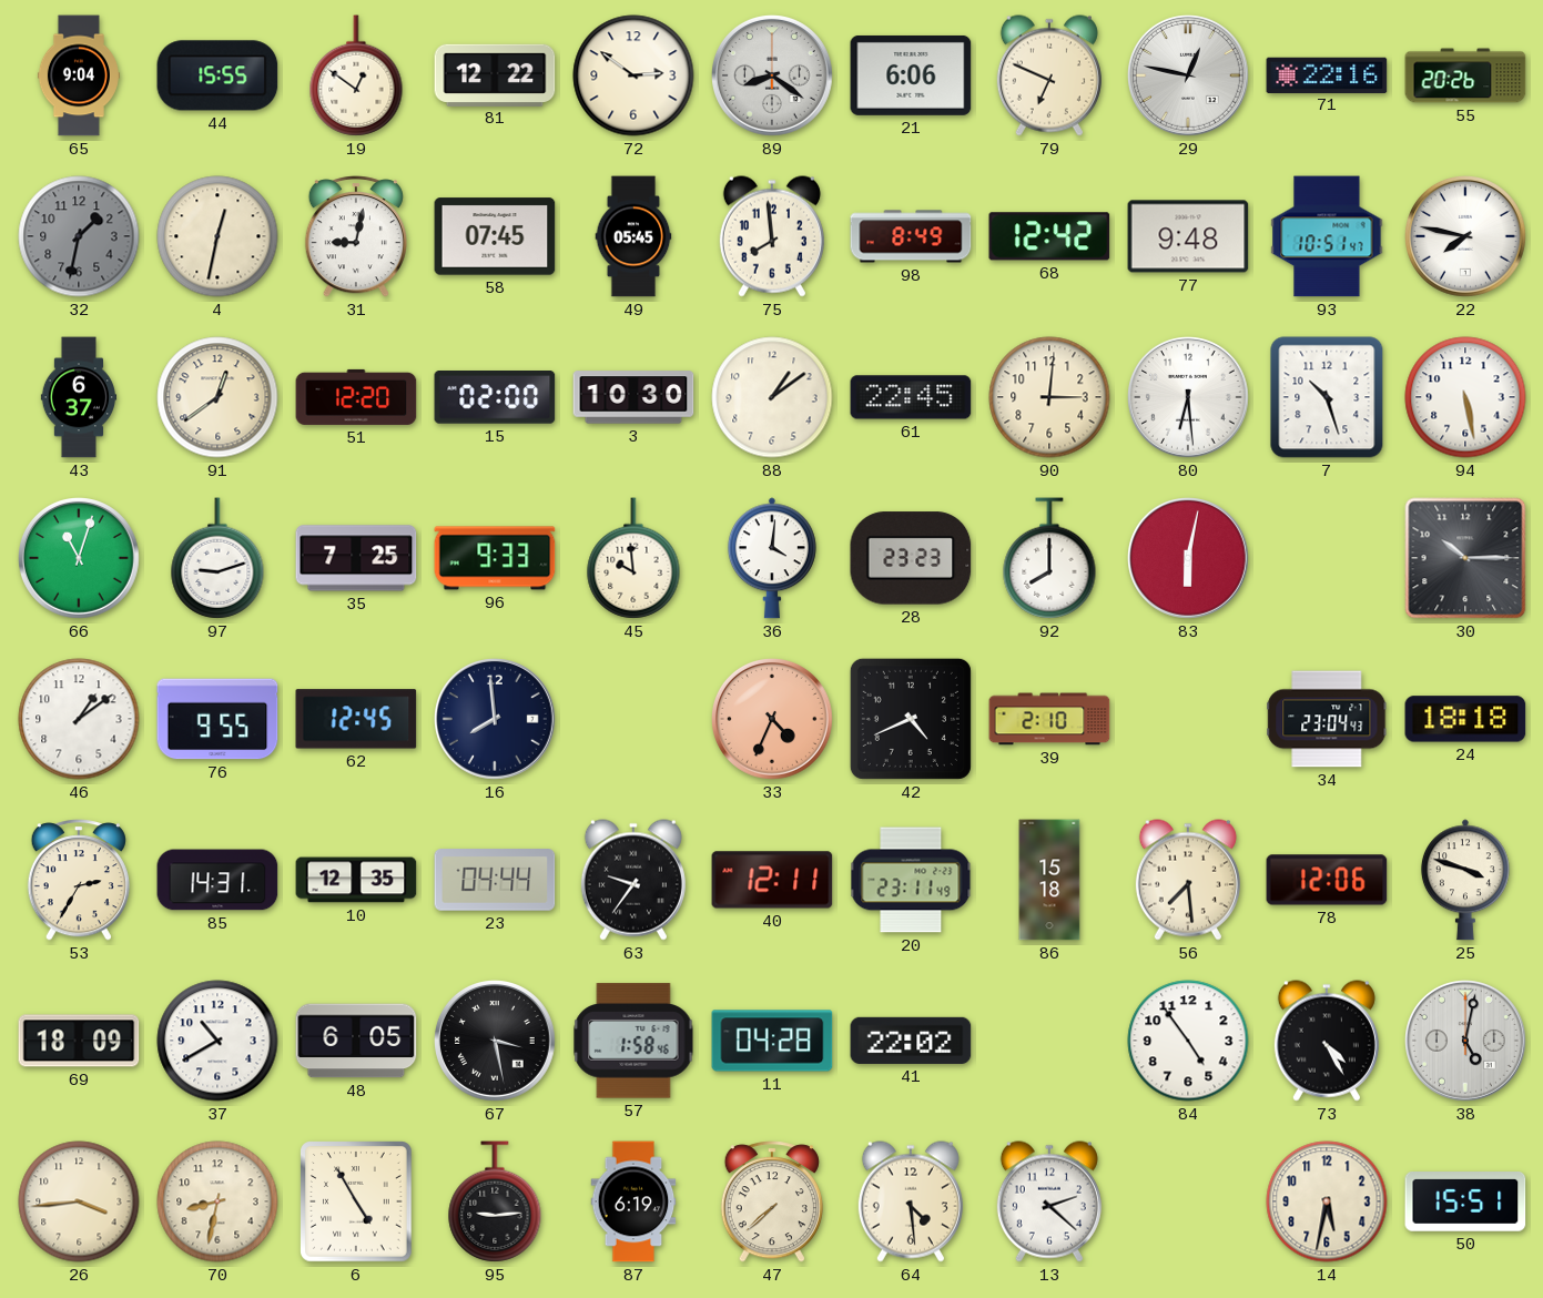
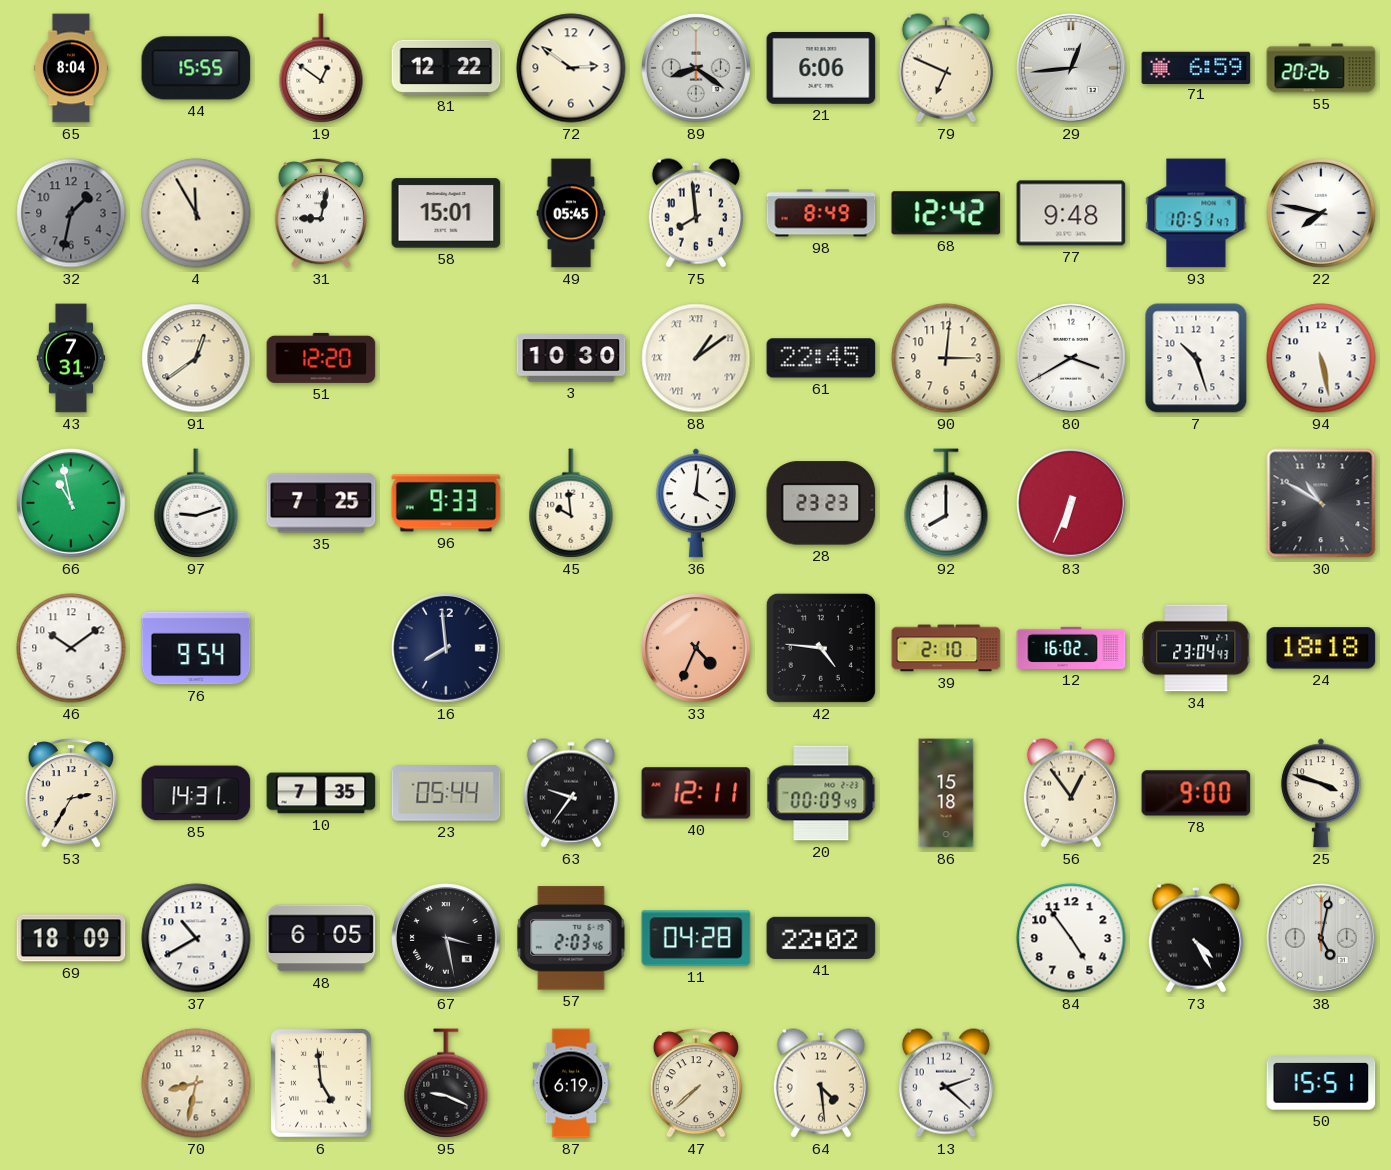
65: 9:04 -> 8:04
29: 12:47 -> 12:44
71: 22:16 -> 6:59
4: 12:32 -> 11:55
58: 07:45 -> 15:01
43: 6:37 -> 7:31
15: 02:00 -> none
88 numerals: Arabic -> Roman
80: 6:29 -> 3:40
66: 11:03 -> 10:58
83: 6:02 -> 6:34
30: 10:15 -> 10:50
46: 1:09 -> 10:09
76: 9:55 -> 9:54
62: 12:45 -> none
42: 4:41 -> 4:46
12: none -> 16:02
10: 12:35 -> 7:35
23: 04:44 -> 05:44
20: 23:11 -> 00:09
56: 7:29 -> 12:54
78: 12:06 -> 9:00
57: 1:58 -> 2:03
26: 3:44 -> none
6: 4:55 -> 4:59
95: 9:14 -> 9:19
14: 5:32 -> none
